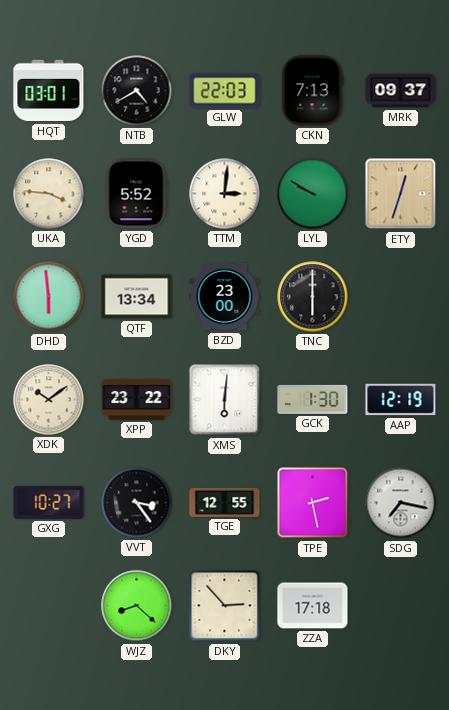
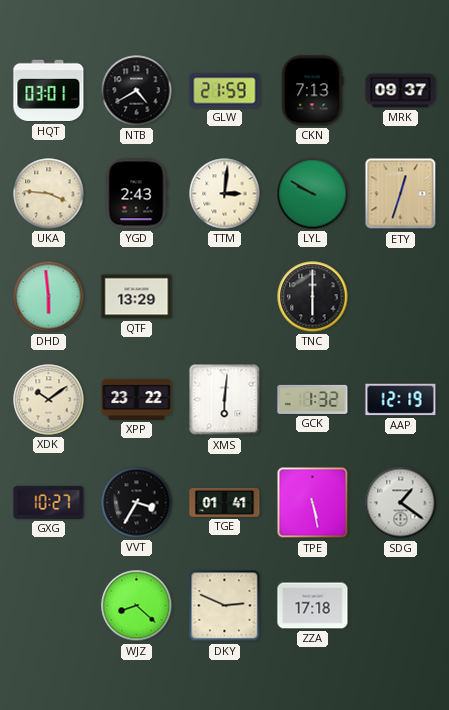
GLW: 22:03 -> 21:59
YGD: 5:52 -> 2:43
QTF: 13:34 -> 13:29
BZD: 23:00 -> none
GCK: 1:30 -> 1:32
VVT: 3:24 -> 3:35
TGE: 12:55 -> 01:41
TPE: 2:28 -> 5:28
SDG: 7:17 -> 1:21
DKY: 2:53 -> 2:49
